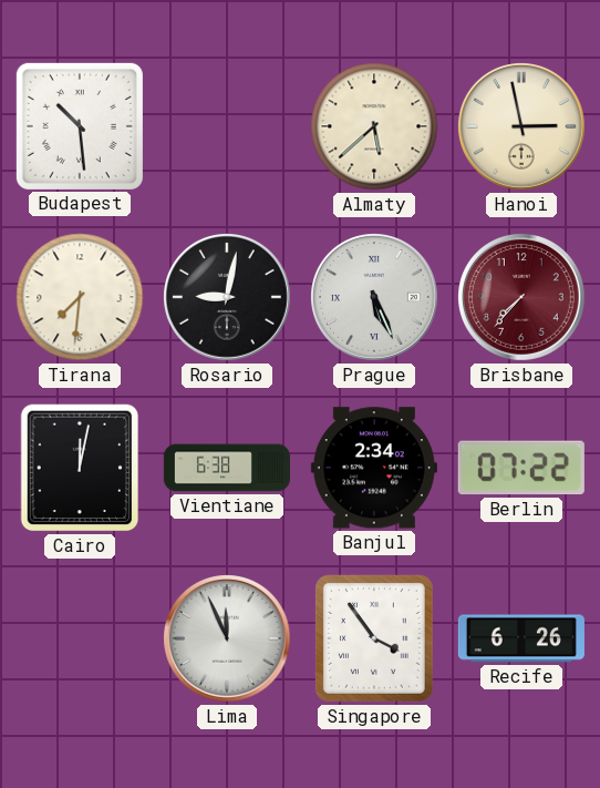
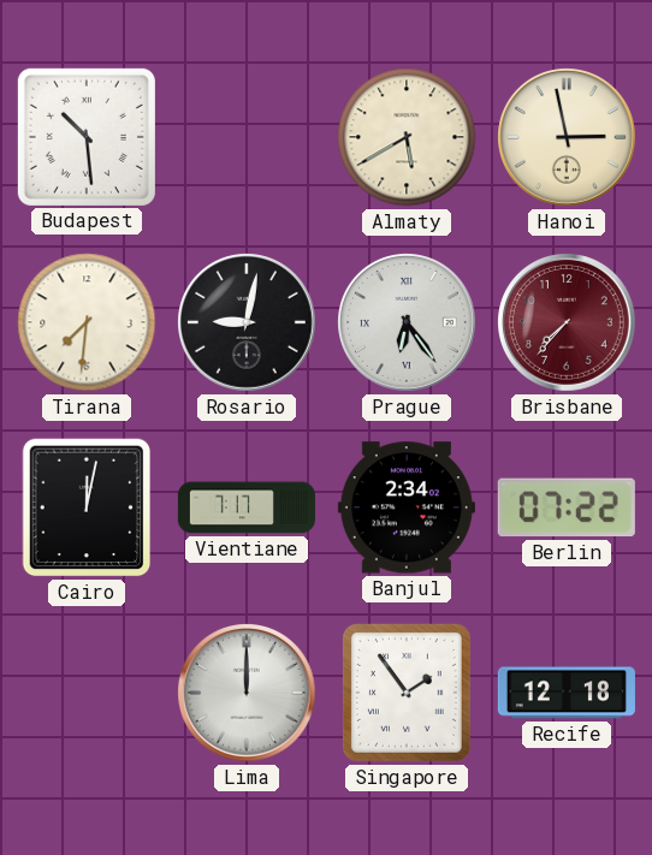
Almaty: 5:38 -> 5:40
Prague: 5:26 -> 6:24
Vientiane: 6:38 -> 7:17
Lima: 11:56 -> 12:00
Singapore: 3:54 -> 1:54
Recife: 6:26 -> 12:18
